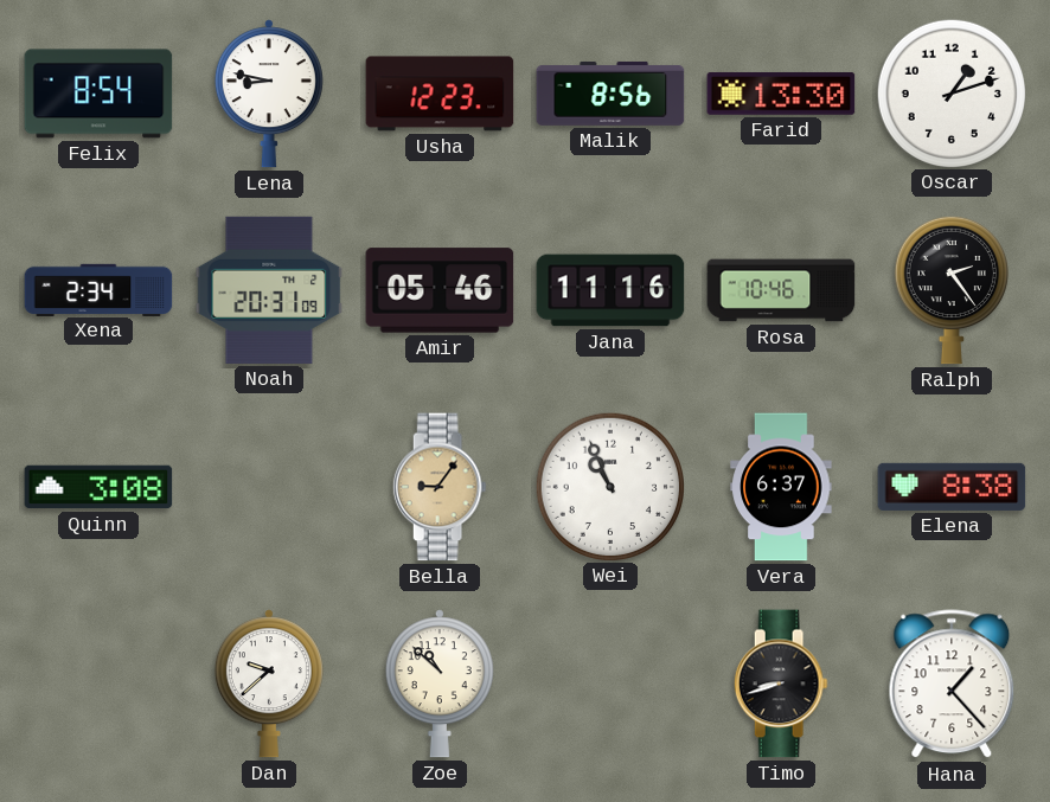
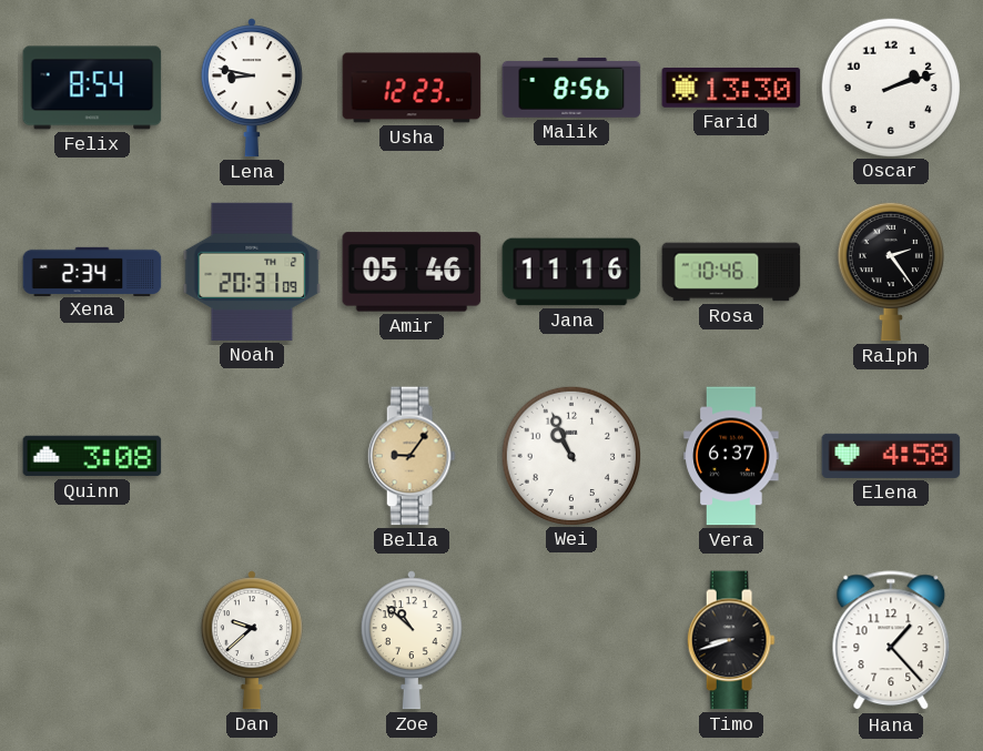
Oscar: 1:12 -> 2:12
Elena: 8:38 -> 4:58
